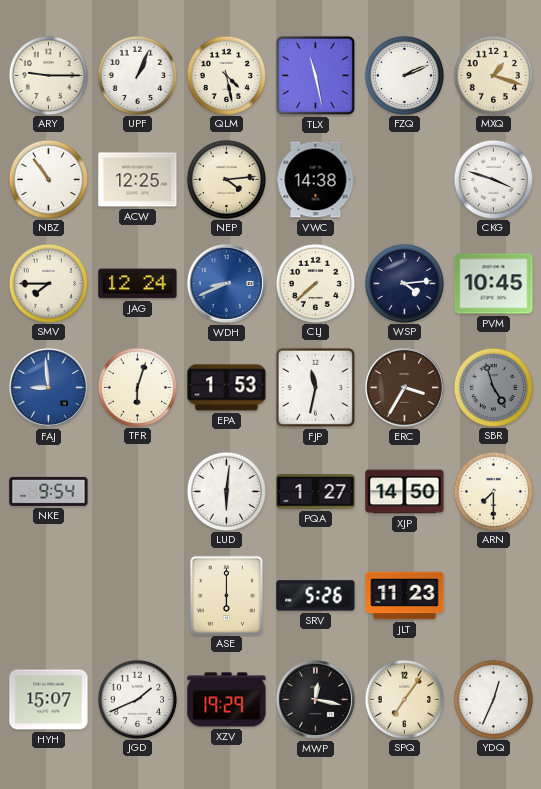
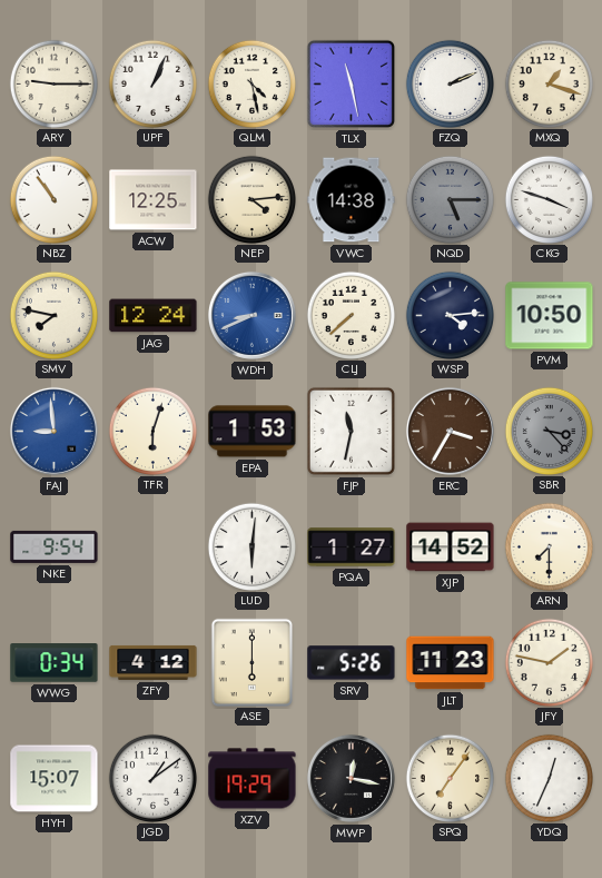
NQD: none -> 5:15
SMV: 7:45 -> 7:47
PVM: 10:45 -> 10:50
SBR: 4:57 -> 3:23
XJP: 14:50 -> 14:52
WWG: none -> 0:34
ZFY: none -> 4:12
JFY: none -> 1:47
JGD: 1:41 -> 1:09
